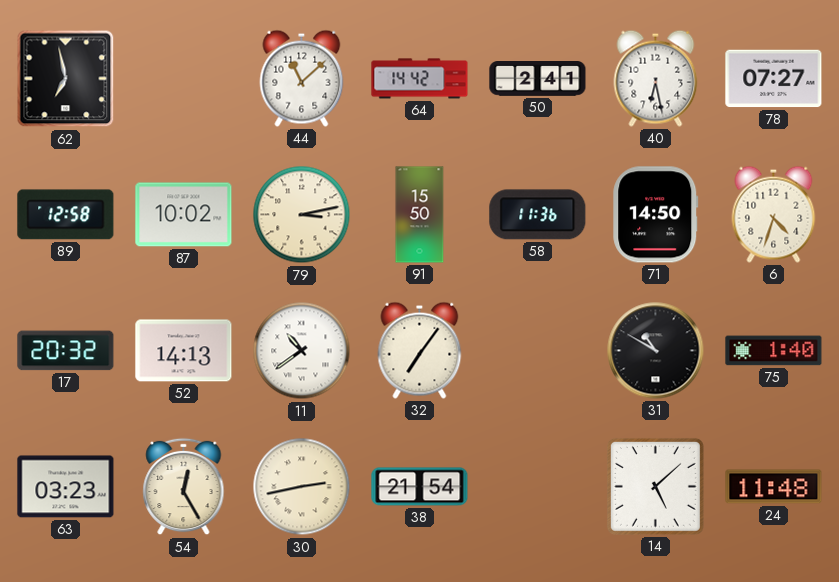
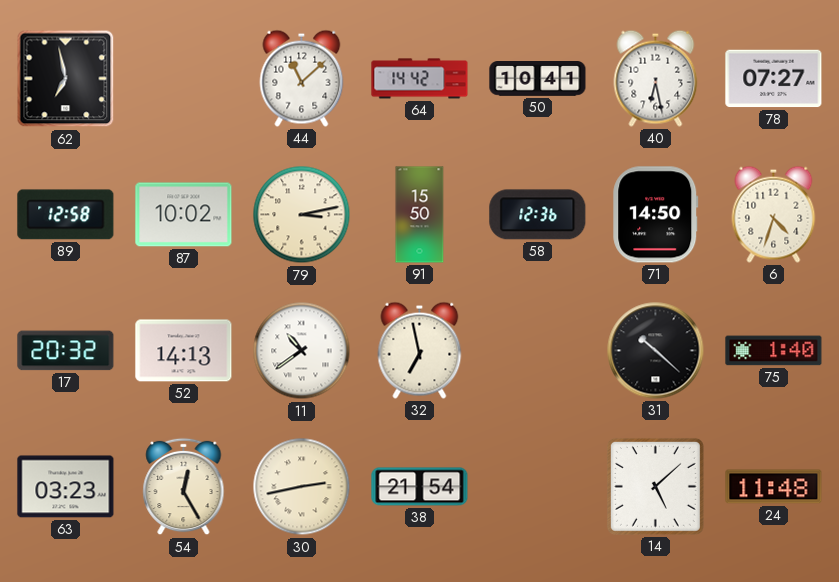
50: 2:41 -> 10:41
58: 11:36 -> 12:36
32: 7:06 -> 6:58
31: 10:50 -> 10:22
